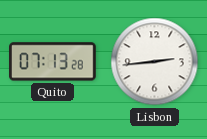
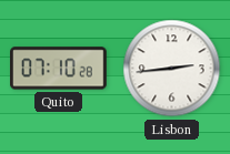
Quito: 07:13 -> 07:10
